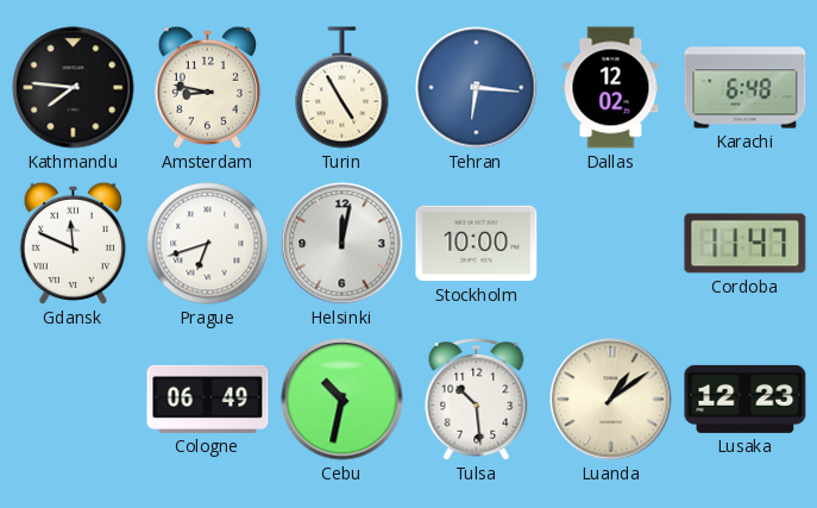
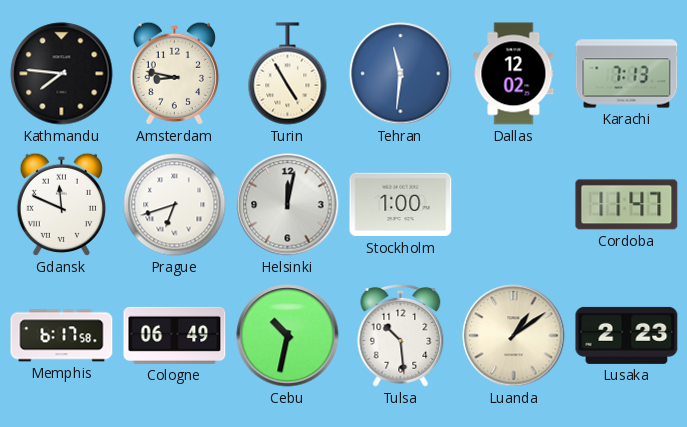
Tehran: 6:16 -> 11:31
Karachi: 6:48 -> 7:13
Stockholm: 10:00 -> 1:00
Memphis: none -> 6:17
Lusaka: 12:23 -> 2:23
